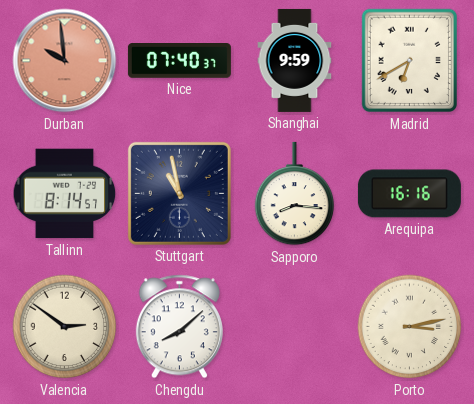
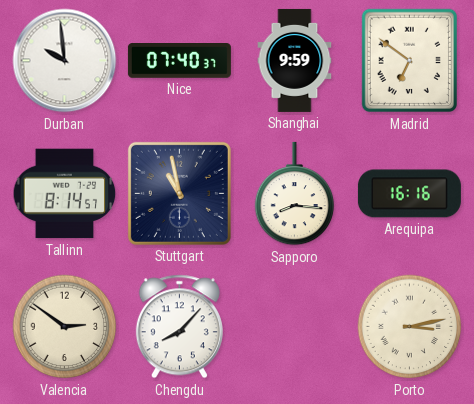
Durban dial: salmon -> white
Madrid: 6:40 -> 6:51
Chengdu: 8:08 -> 8:07
